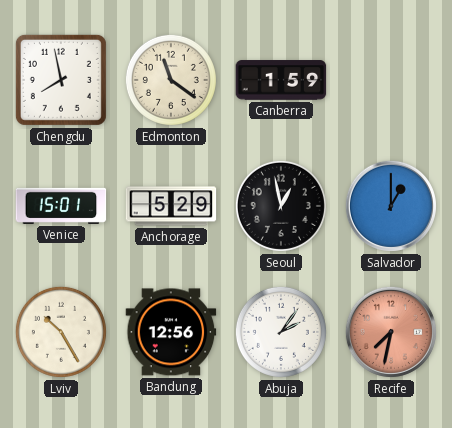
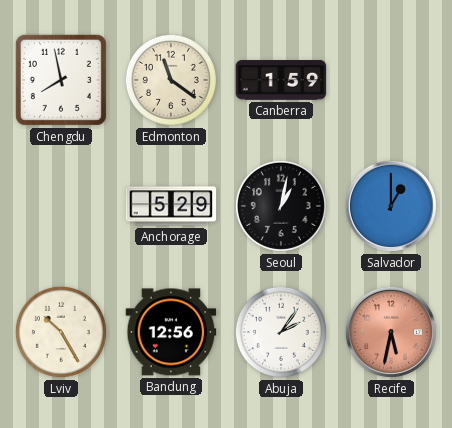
Venice: 15:01 -> none
Seoul: 12:58 -> 1:02
Recife: 7:32 -> 5:32
